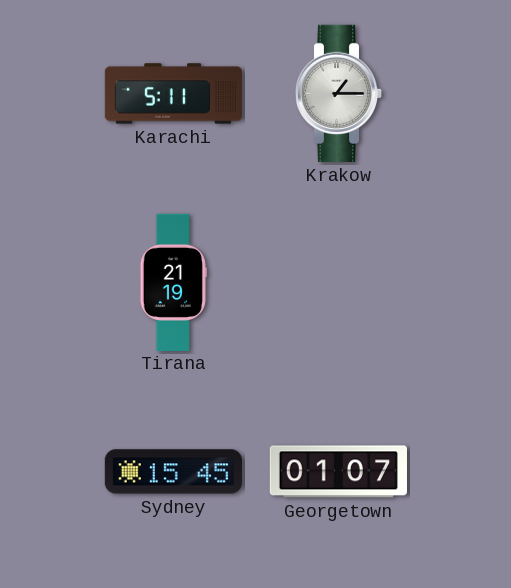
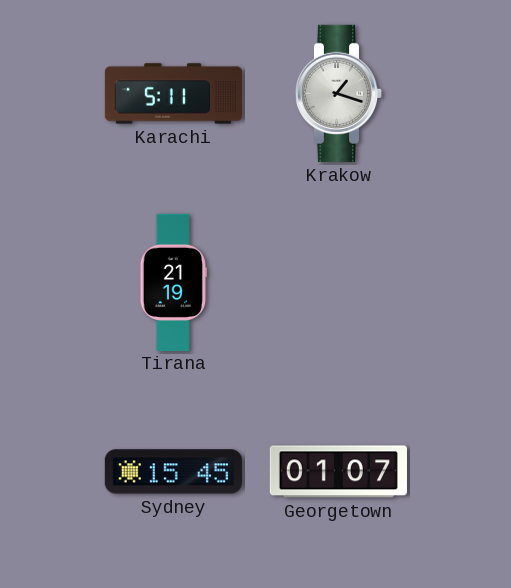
Krakow: 1:15 -> 1:18
